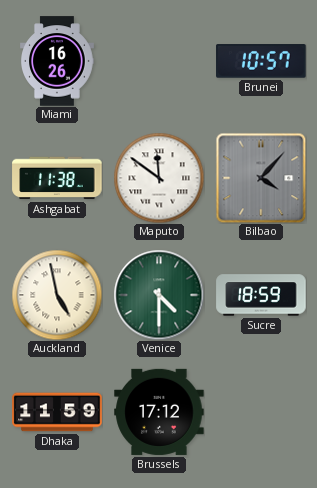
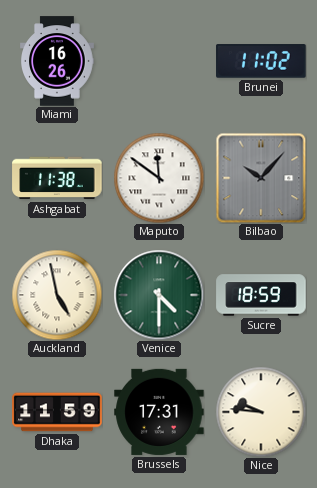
Brunei: 10:57 -> 11:02
Bilbao: 4:07 -> 10:07
Brussels: 17:12 -> 17:31
Nice: none -> 9:46
